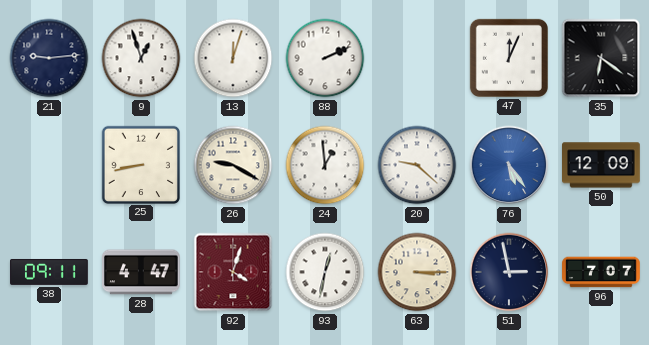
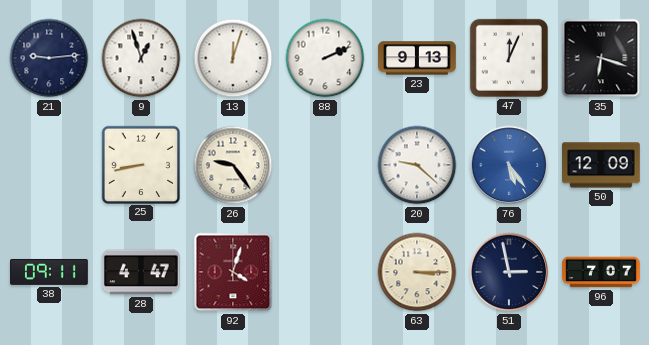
23: none -> 9:13
35: 6:21 -> 6:18
26: 9:20 -> 9:24
24: 12:59 -> none
93: 12:32 -> none
